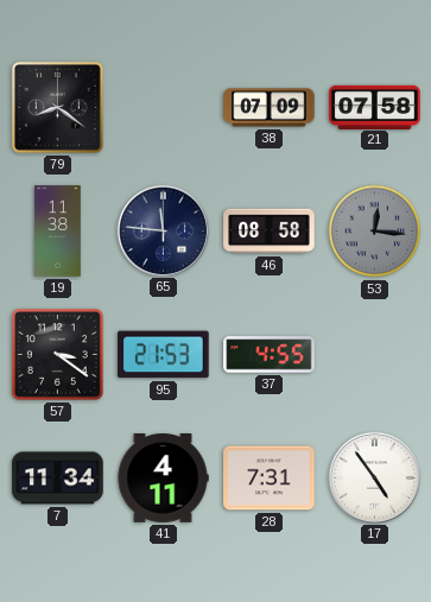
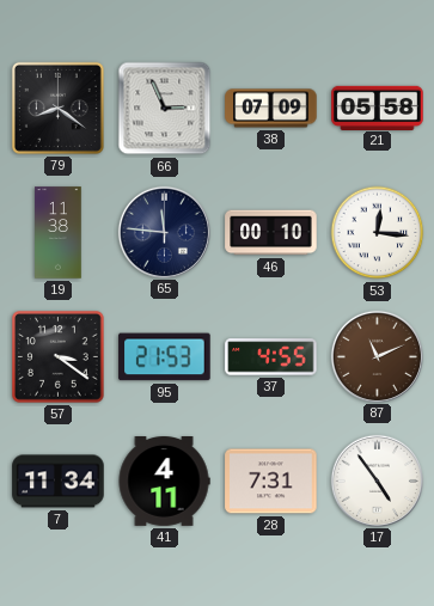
66: none -> 2:56
21: 07:58 -> 05:58
46: 08:58 -> 00:10
53 dial: grey -> white
87: none -> 11:11
